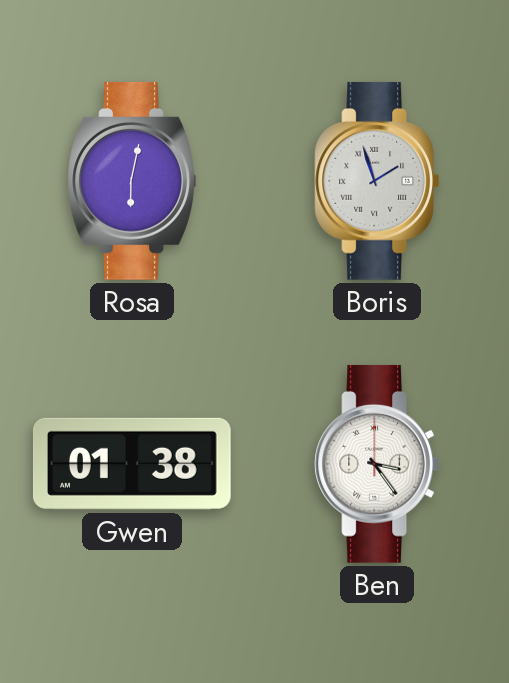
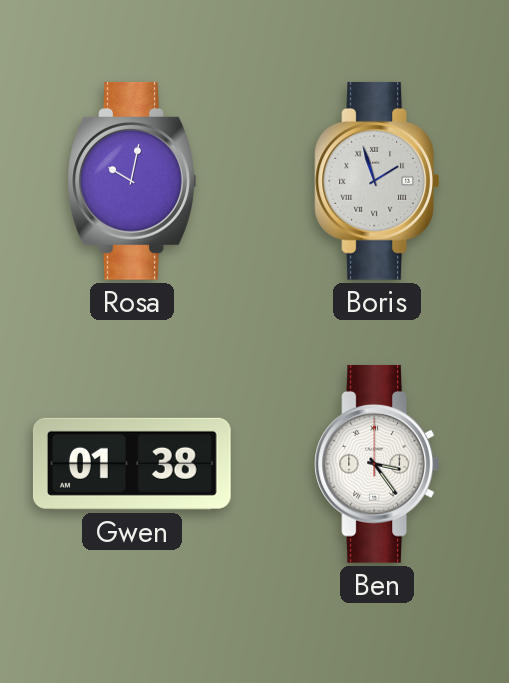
Rosa: 6:02 -> 10:02
